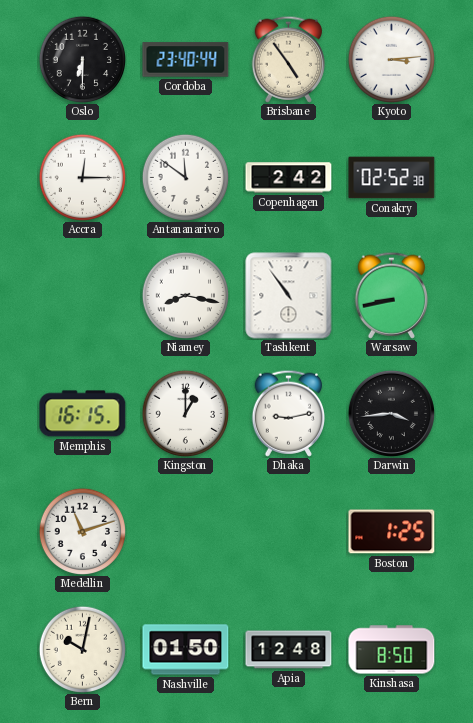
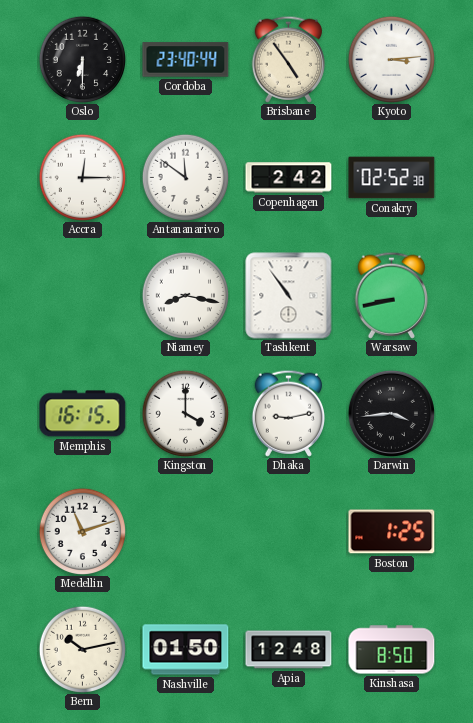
Kingston: 1:00 -> 4:00
Bern: 10:02 -> 10:13
